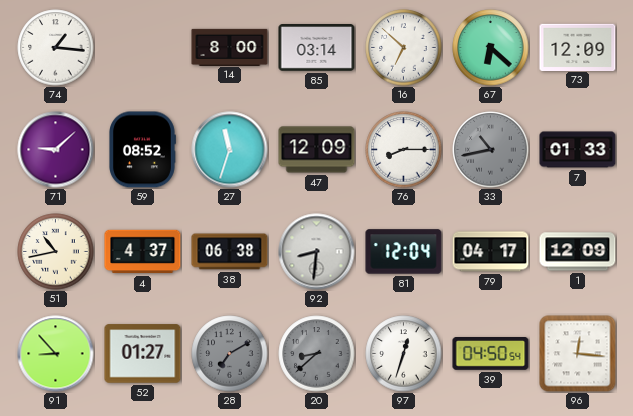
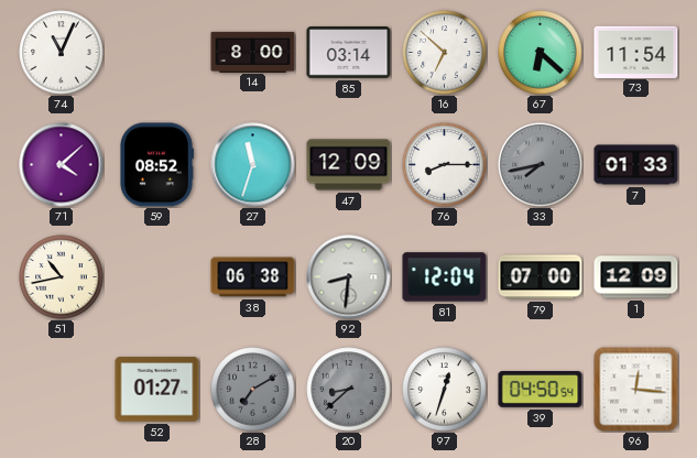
74: 1:16 -> 11:04
73: 12:09 -> 11:54
71: 9:08 -> 4:08
33: 10:43 -> 7:43
4: 4:37 -> none
79: 04:17 -> 07:00
91: 8:53 -> none
